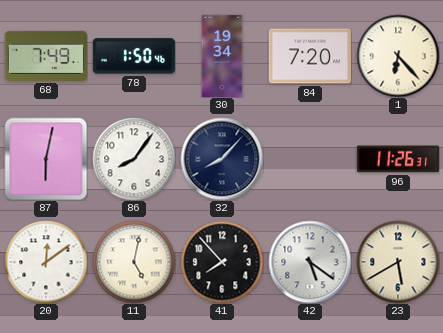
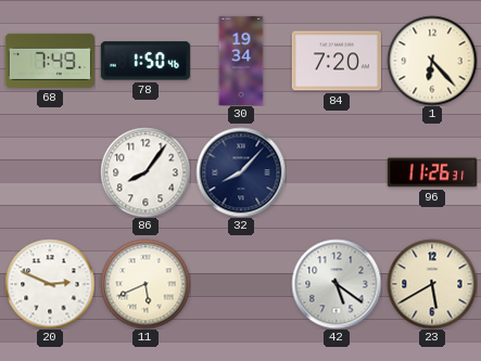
87: 6:02 -> none
20: 12:09 -> 2:49
11: 5:02 -> 5:41
41: 7:53 -> none
